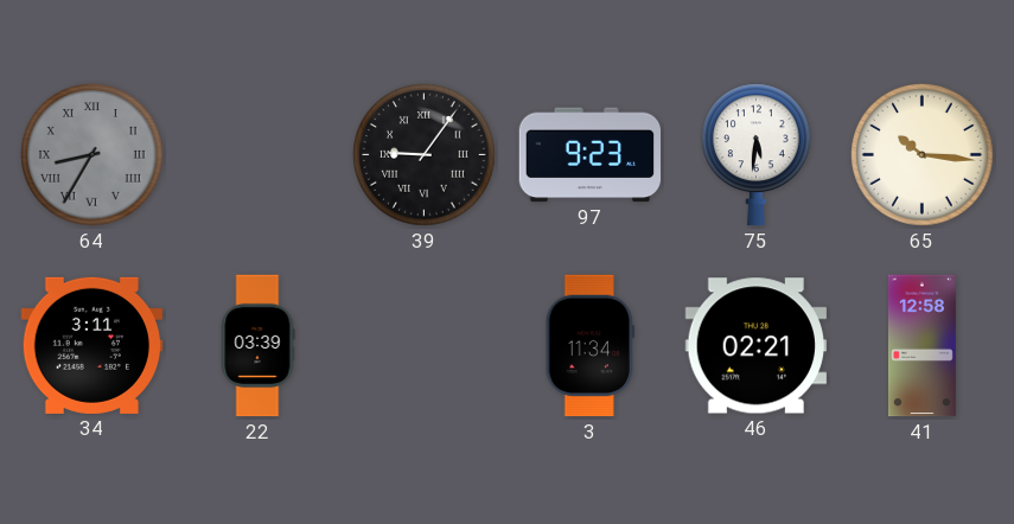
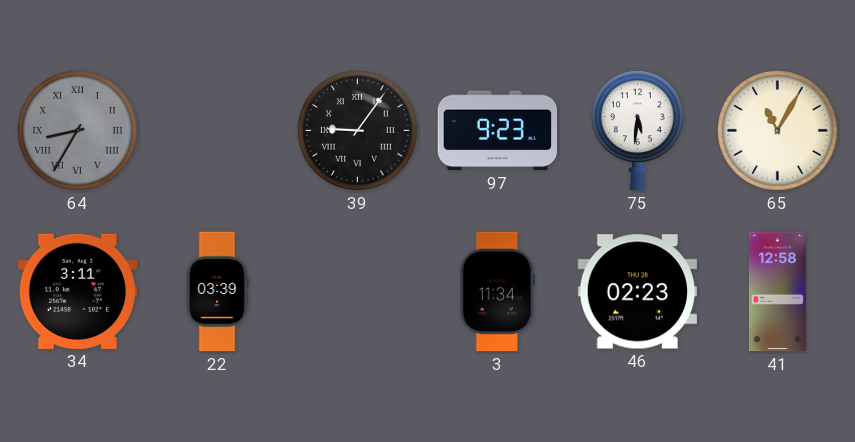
65: 10:16 -> 11:05
46: 02:21 -> 02:23
